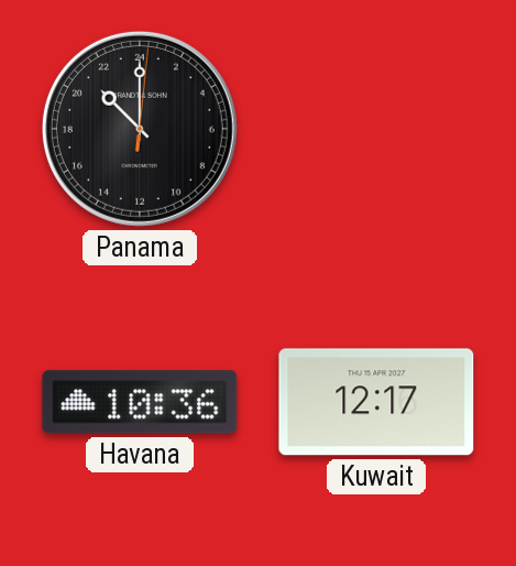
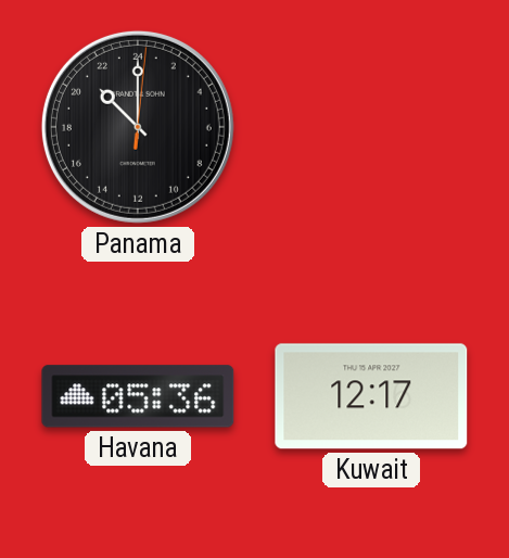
Havana: 10:36 -> 05:36
